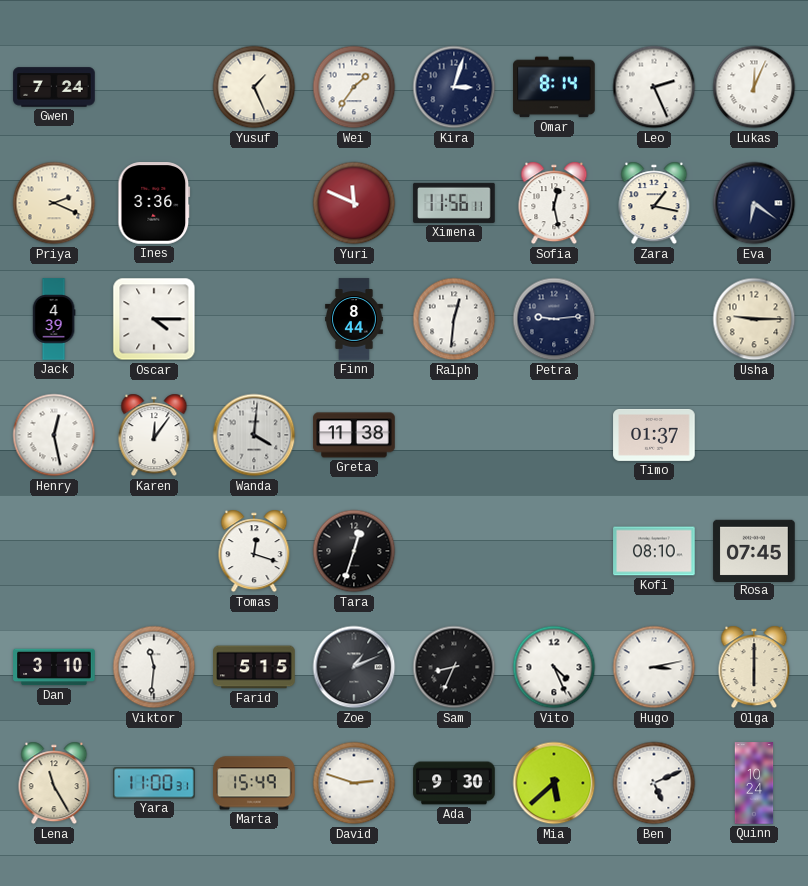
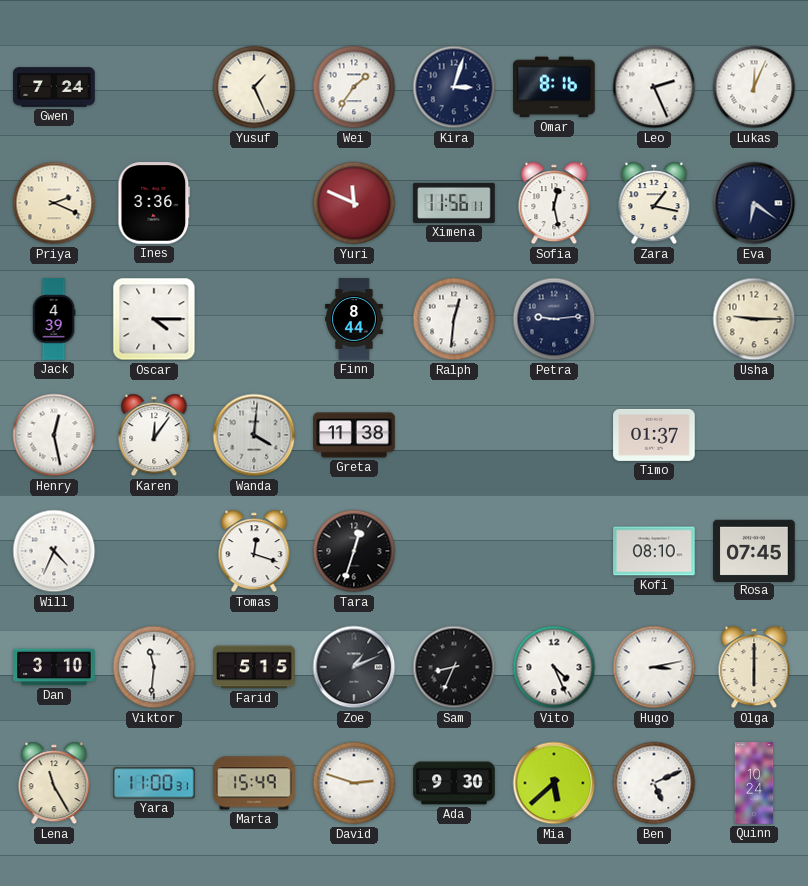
Omar: 8:14 -> 8:16
Will: none -> 4:34
